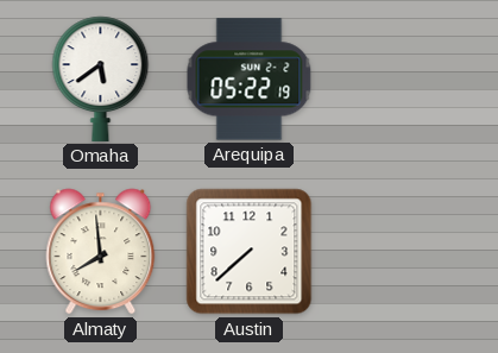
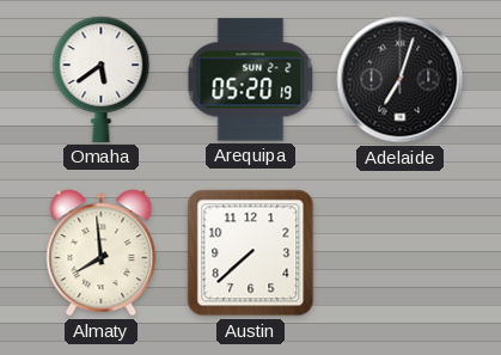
Arequipa: 05:22 -> 05:20
Adelaide: none -> 7:03
